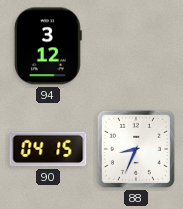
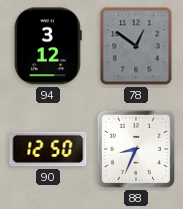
78: none -> 12:51
90: 04:15 -> 12:50
